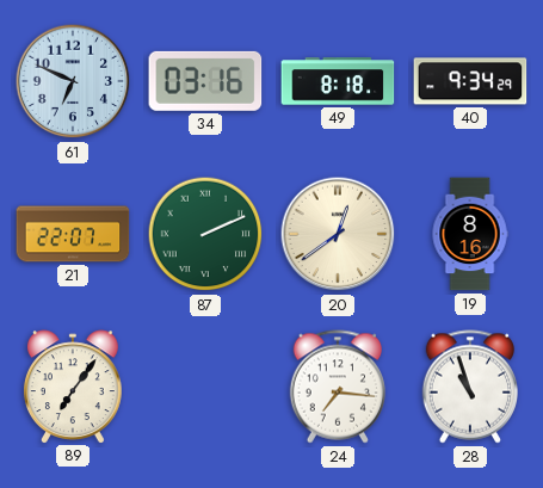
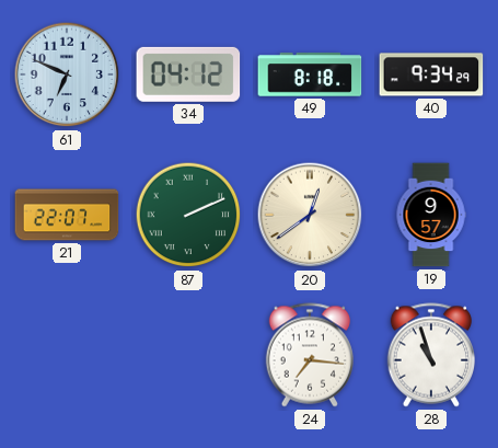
34: 03:16 -> 04:12
19: 8:16 -> 9:57
89: 7:06 -> none
